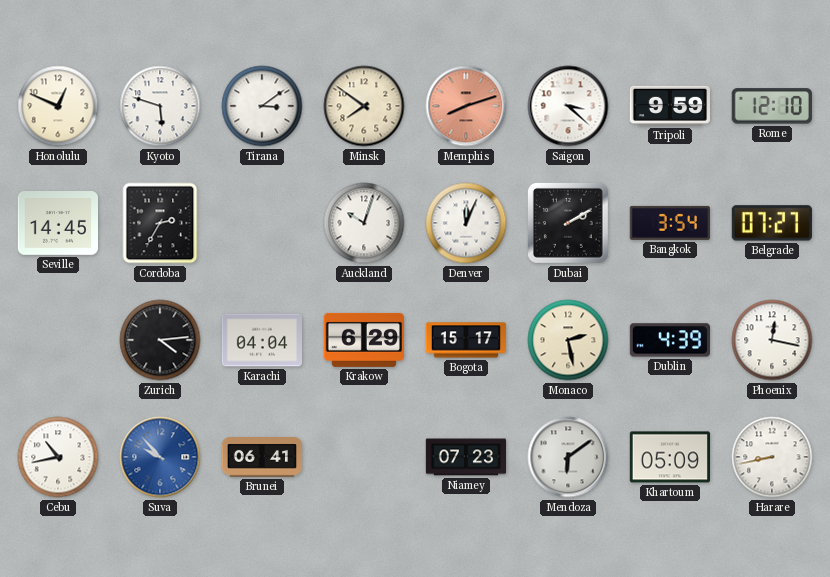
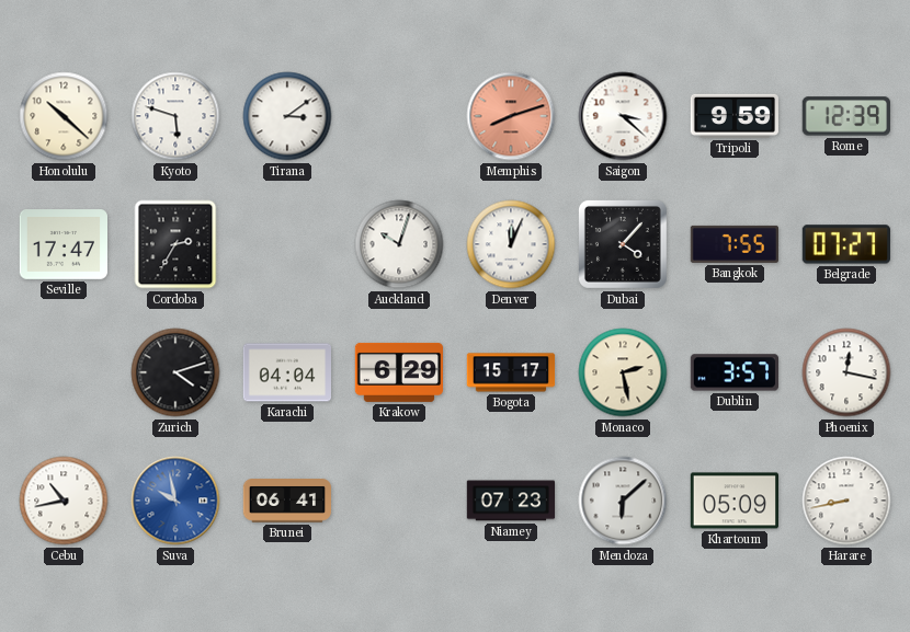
Honolulu: 12:49 -> 10:22
Minsk: 7:51 -> none
Rome: 12:10 -> 12:39
Seville: 14:45 -> 17:47
Dubai: 2:10 -> 4:07
Bangkok: 3:54 -> 7:55
Zurich: 4:14 -> 4:12
Dublin: 4:39 -> 3:57
Suva: 9:53 -> 9:58
Mendoza: 6:09 -> 6:08
